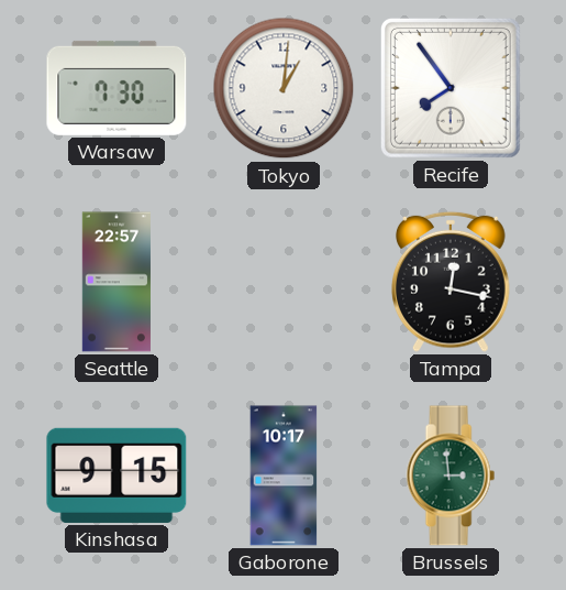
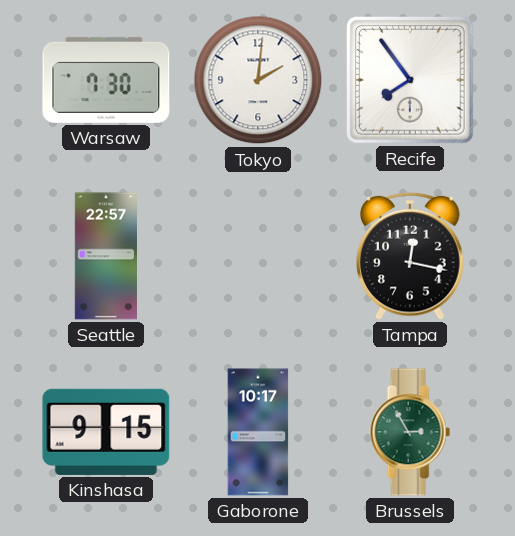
Tokyo: 1:01 -> 2:01
Brussels: 2:59 -> 2:55
